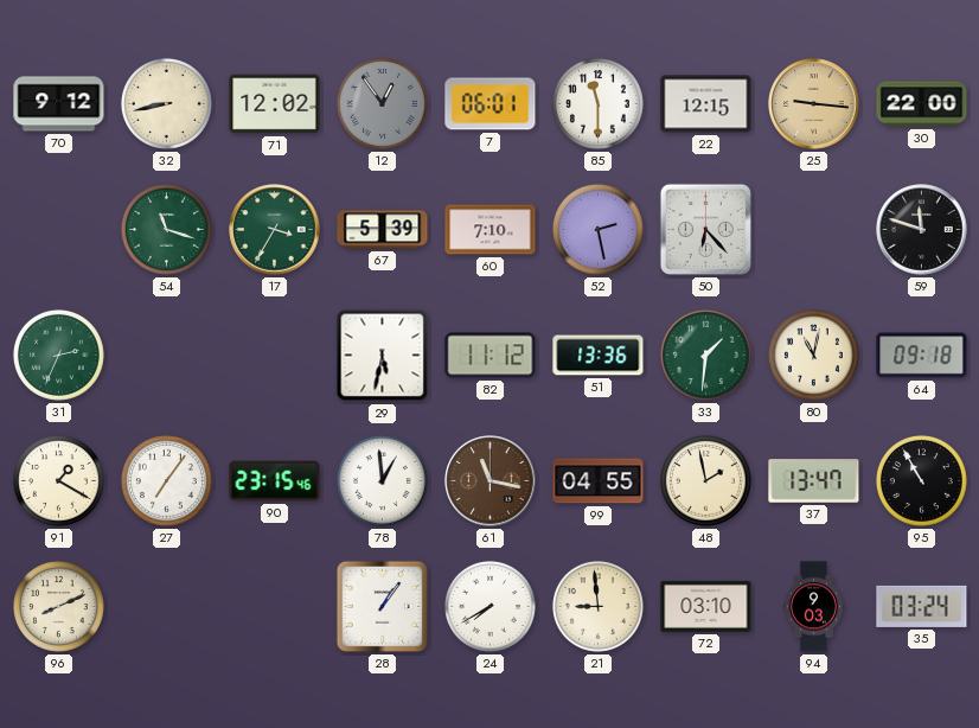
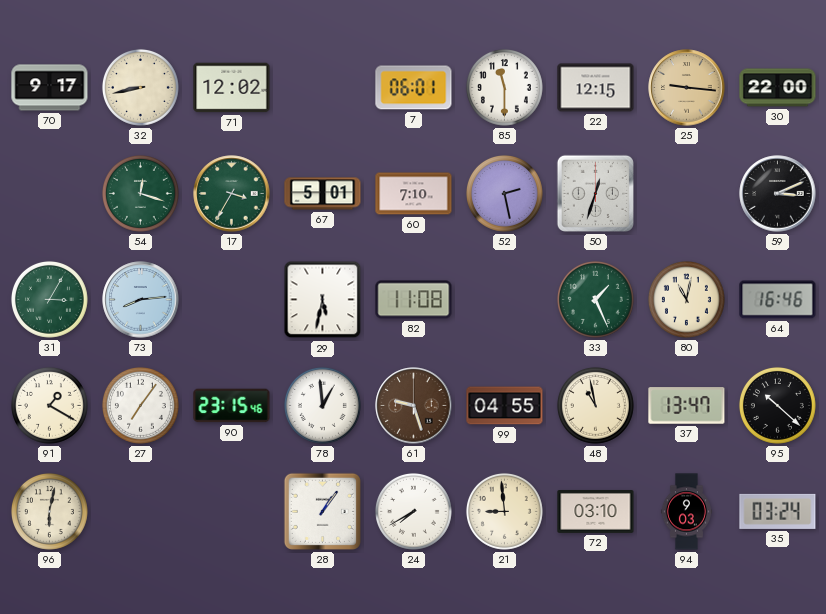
70: 9:12 -> 9:17
12: 12:54 -> none
54: 11:18 -> 12:18
67: 5:39 -> 5:01
50: 6:23 -> 12:33
59: 11:48 -> 3:11
31: 2:34 -> 3:05
73: none -> 8:14
82: 11:12 -> 11:08
51: 13:36 -> none
33: 1:31 -> 1:26
64: 09:18 -> 16:46
61: 11:17 -> 9:27
48: 1:58 -> 10:58
95: 10:55 -> 10:22
96: 8:11 -> 6:02
